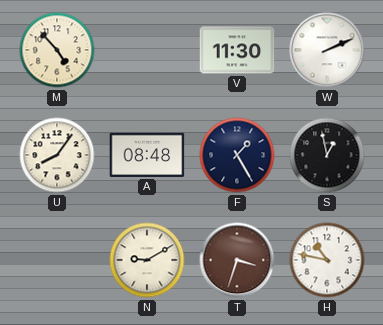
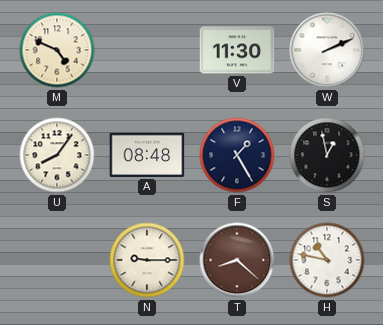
M: 4:53 -> 4:49
N: 9:10 -> 9:15
T: 3:33 -> 8:22
